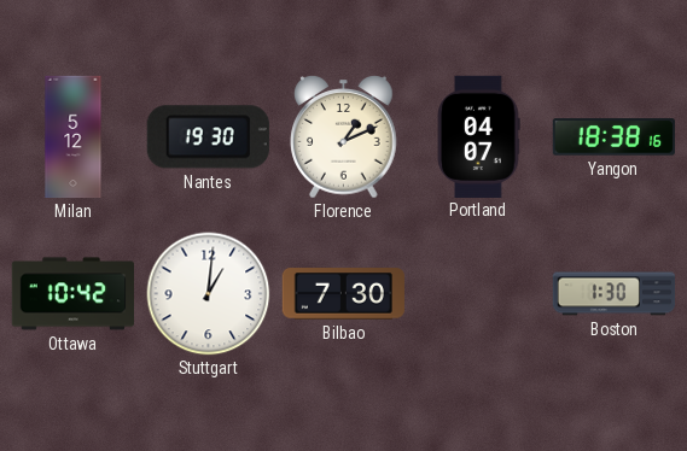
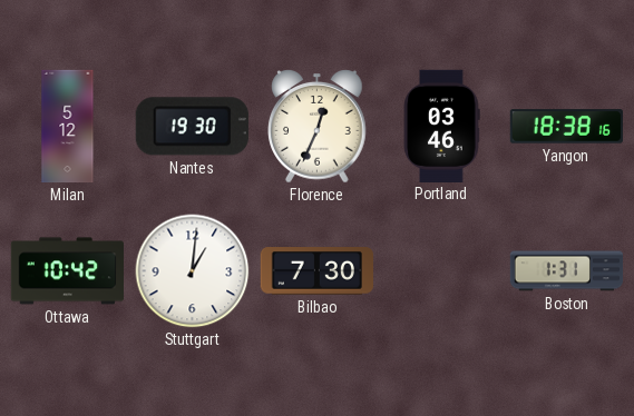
Florence: 1:11 -> 12:34
Portland: 04:07 -> 03:46
Boston: 1:30 -> 1:31
